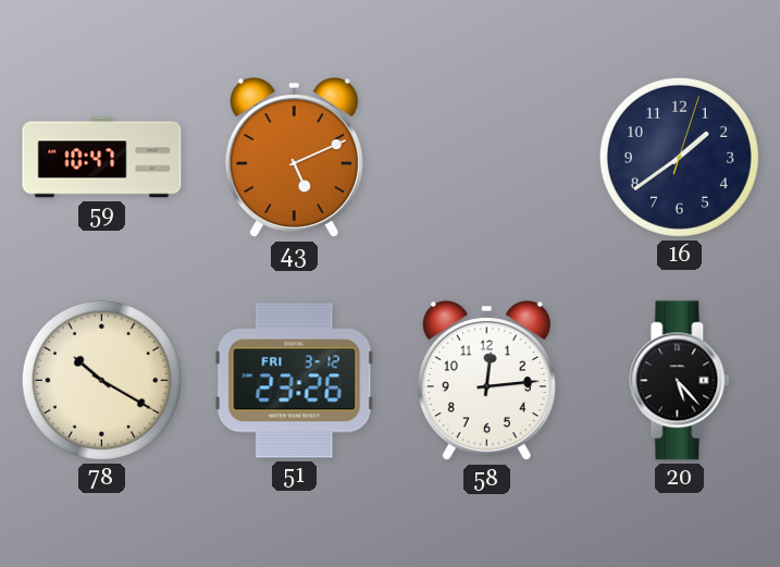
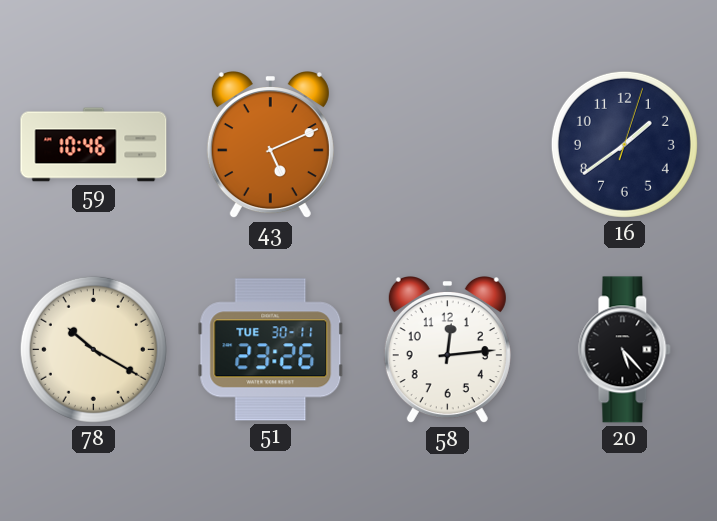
59: 10:47 -> 10:46
51 date: FRI 3-12 -> TUE 30-11
